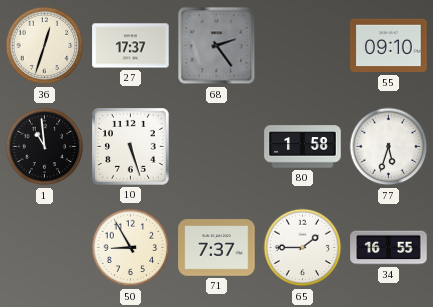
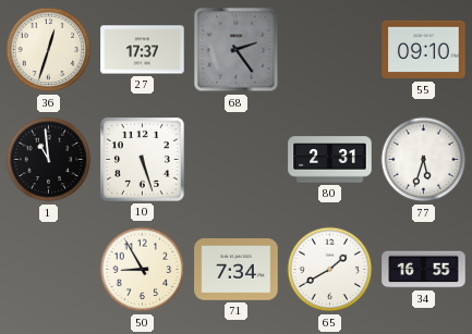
80: 1:58 -> 2:31
71: 7:37 -> 7:34
65: 1:45 -> 1:40
